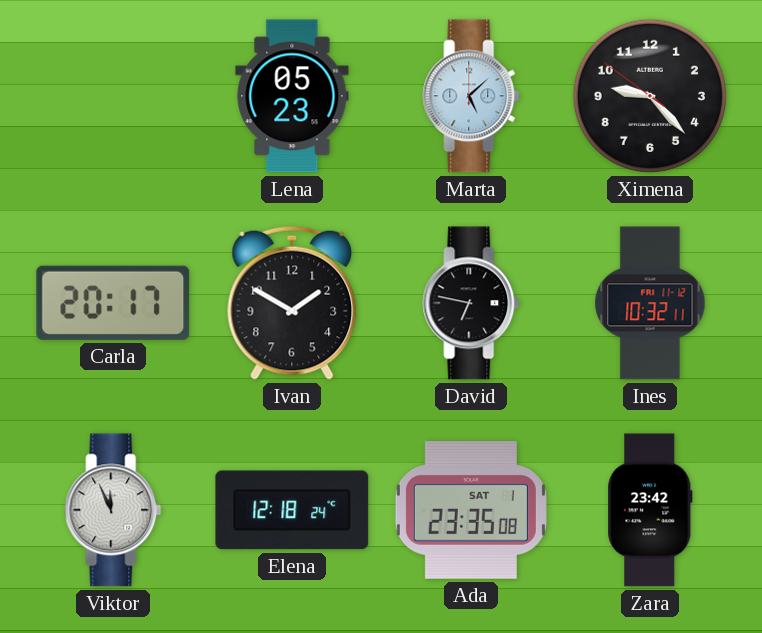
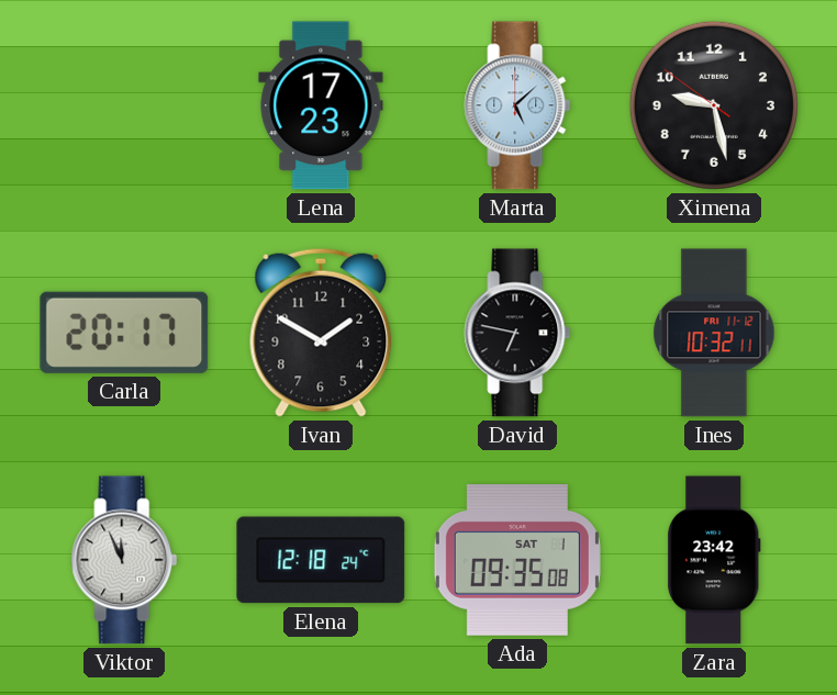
Lena: 05:23 -> 17:23
Ximena: 9:22 -> 9:27
Ada: 23:35 -> 09:35
